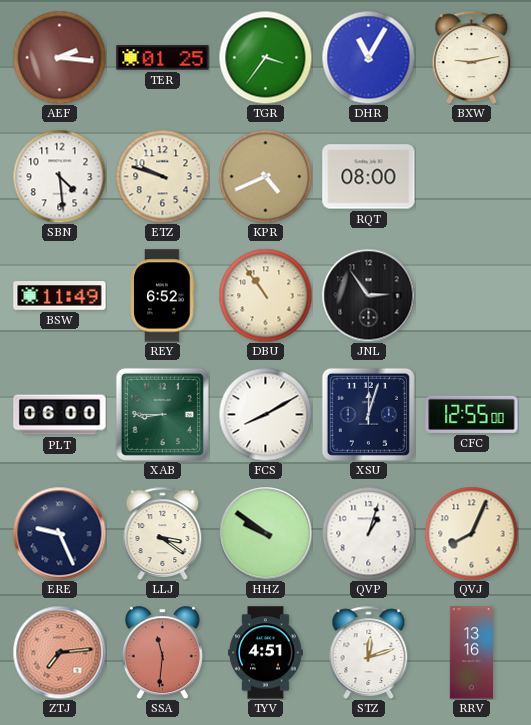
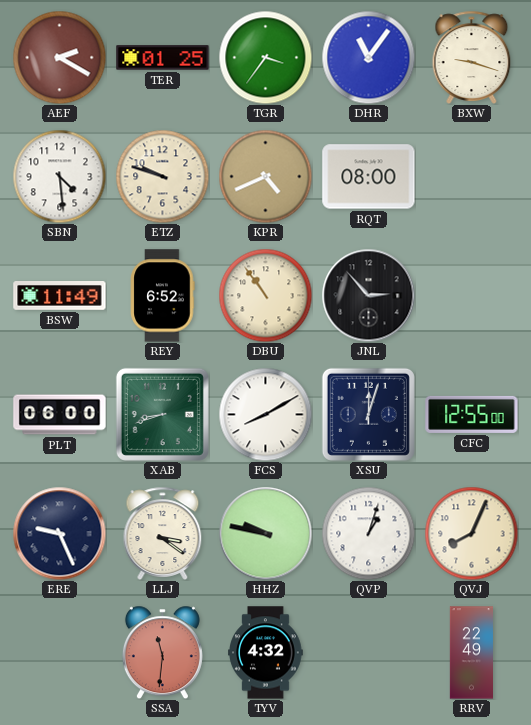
AEF: 2:16 -> 2:20
DHR: 11:05 -> 11:06
BXW: 9:13 -> 9:18
JNL: 2:54 -> 2:53
XAB: 8:45 -> 8:42
HHZ: 9:51 -> 9:47
ZTJ: 7:14 -> none
TYV: 4:51 -> 4:32
STZ: 12:12 -> none
RRV: 13:16 -> 22:49
